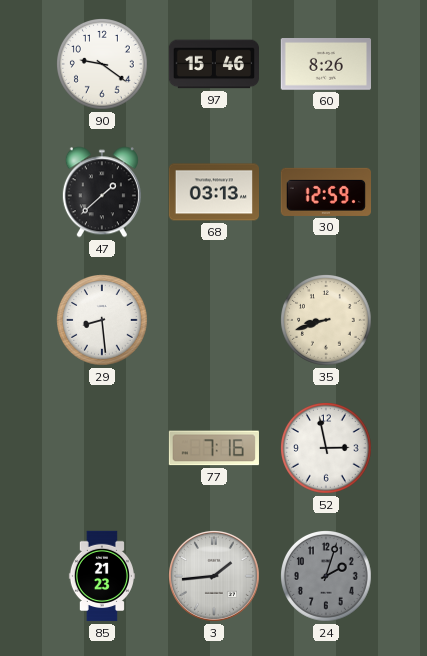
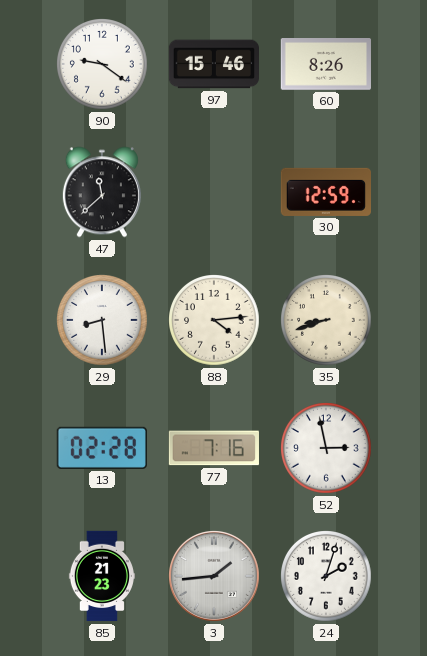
47: 1:38 -> 11:38
68: 03:13 -> none
88: none -> 4:14
13: none -> 02:28
24 dial: grey -> white
